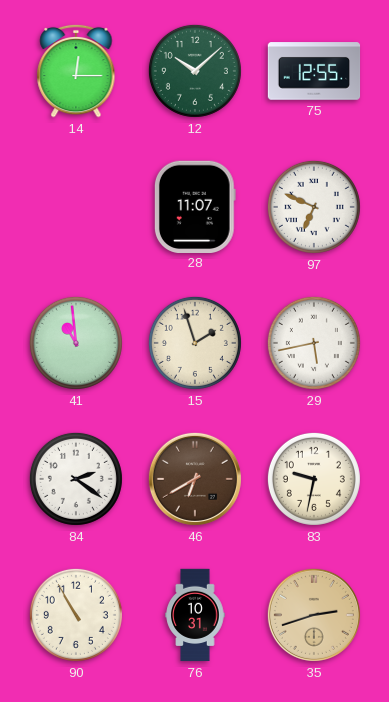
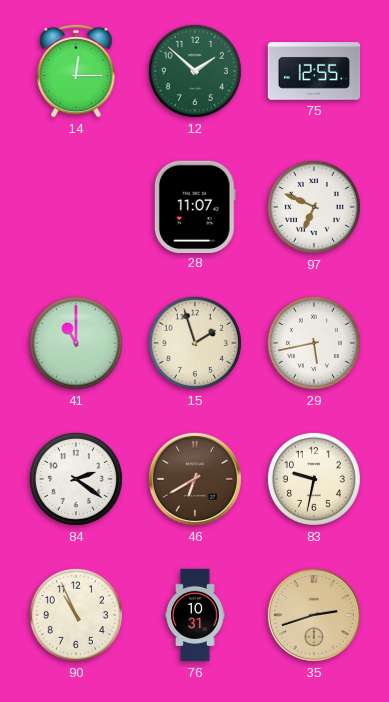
12: 10:08 -> 1:52
41: 10:59 -> 11:00
90: 10:55 -> 10:56
